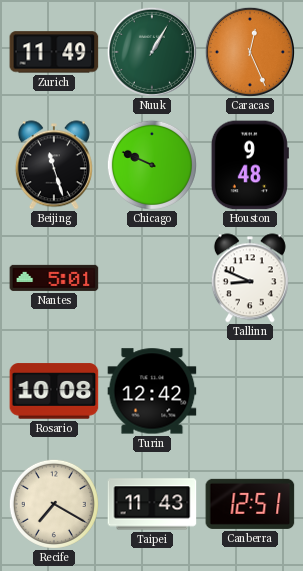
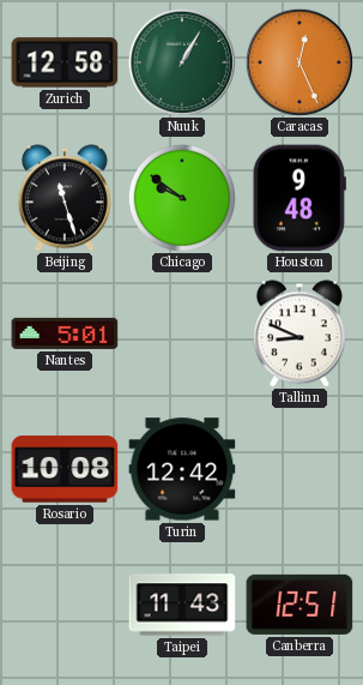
Zurich: 11:49 -> 12:58
Chicago: 9:49 -> 9:51
Recife: 7:20 -> none
